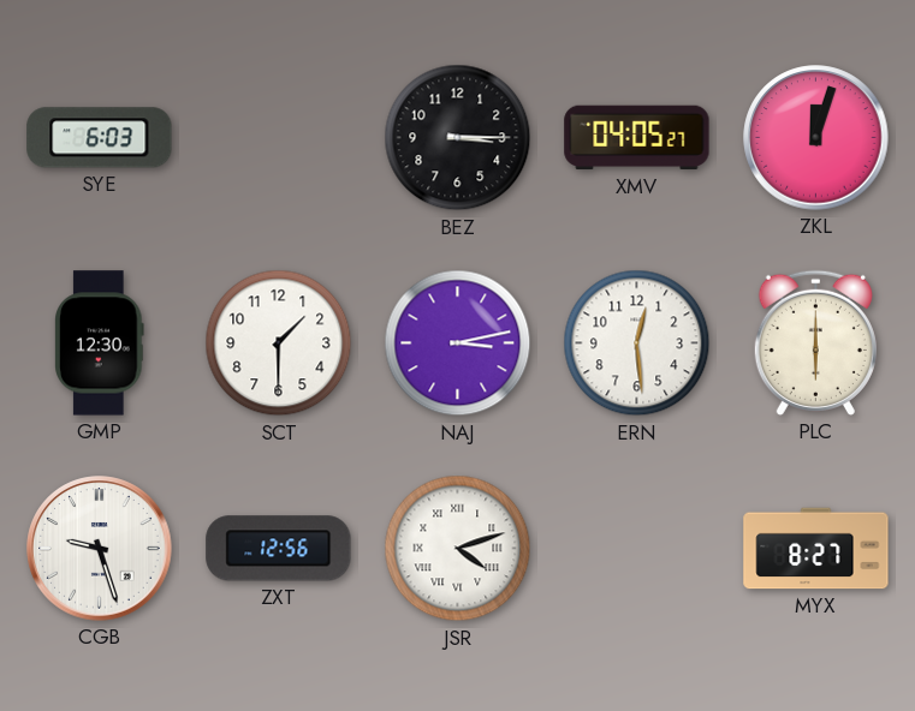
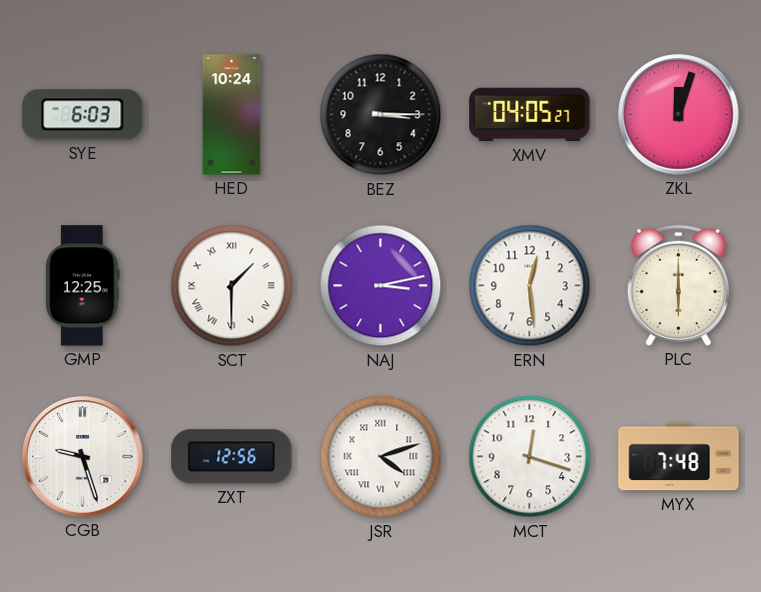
HED: none -> 10:24
GMP: 12:30 -> 12:25
SCT numerals: Arabic -> Roman
MCT: none -> 12:18
MYX: 8:27 -> 7:48
